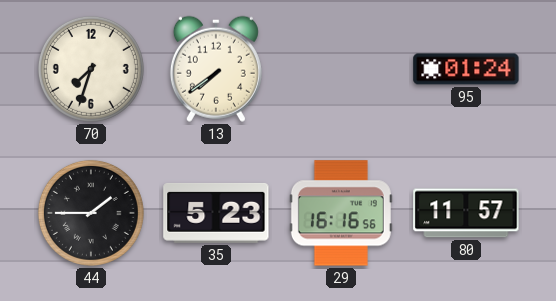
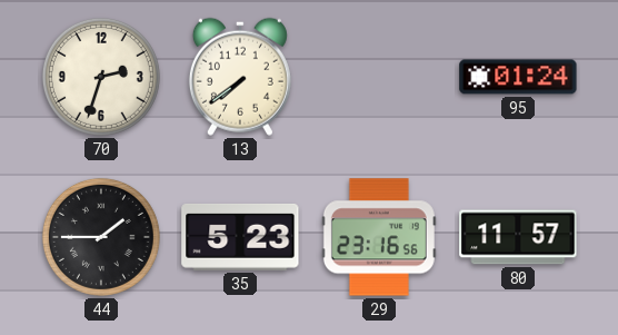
70: 7:33 -> 2:33
29: 16:16 -> 23:16
